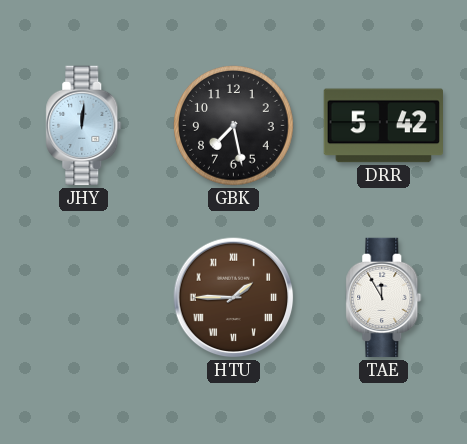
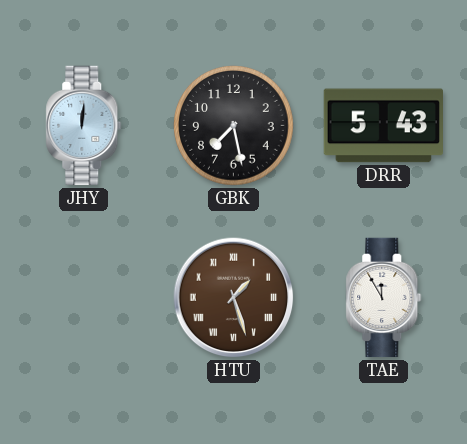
DRR: 5:42 -> 5:43
HTU: 1:45 -> 1:27
